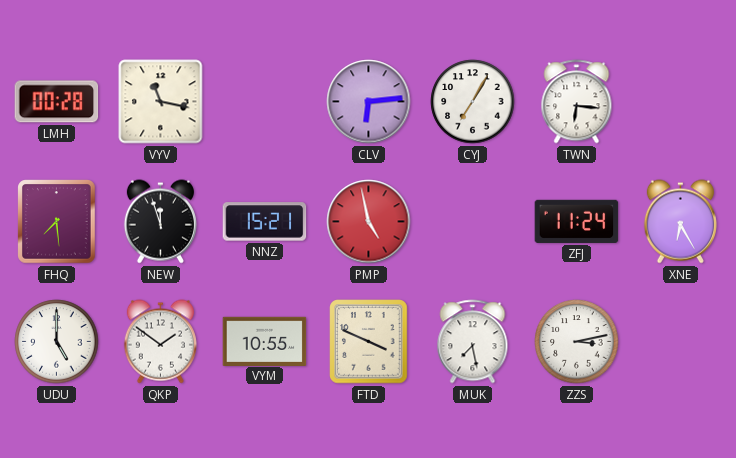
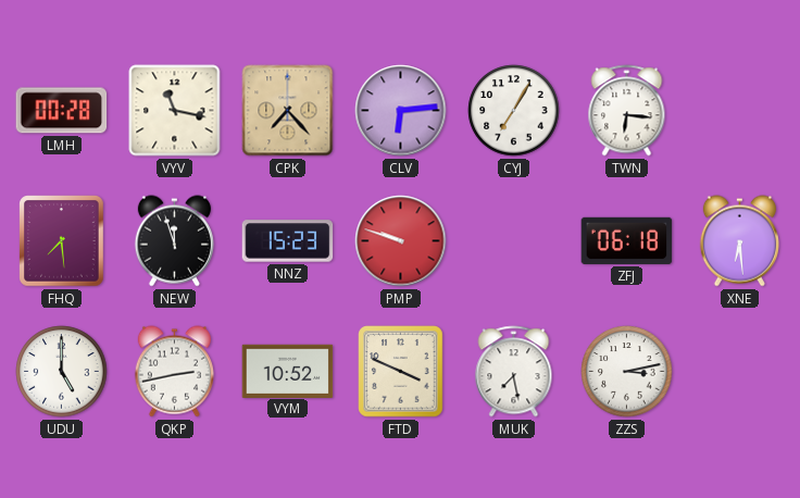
CPK: none -> 7:23
NNZ: 15:21 -> 15:23
PMP: 4:58 -> 9:48
ZFJ: 11:24 -> 06:18
XNE: 6:25 -> 6:29
QKP: 1:51 -> 2:43
VYM: 10:55 -> 10:52
